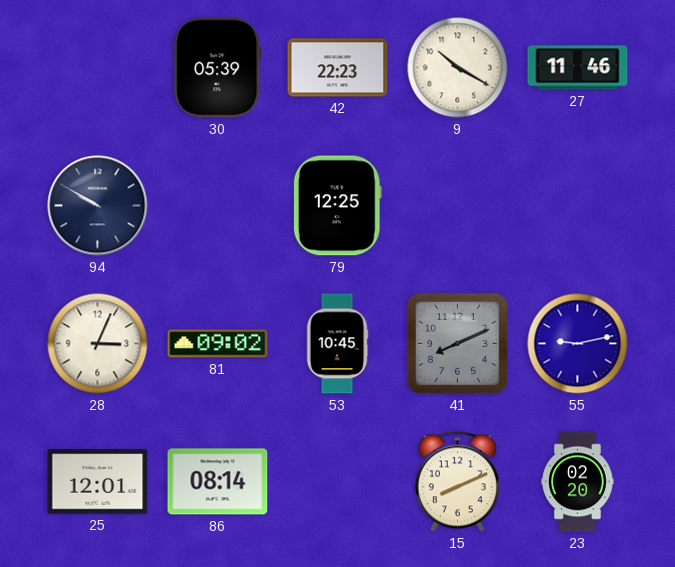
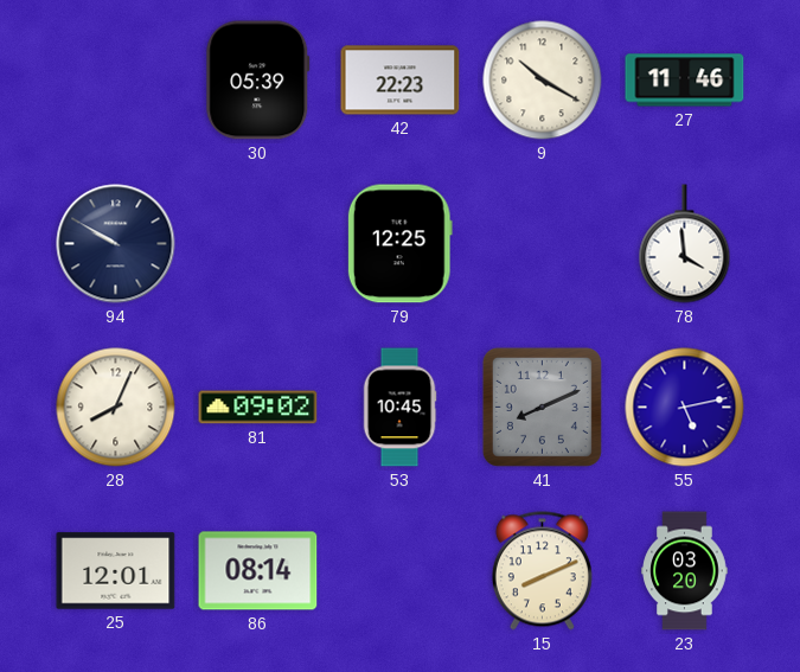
78: none -> 3:59
28: 3:04 -> 8:04
55: 9:13 -> 5:13
23: 02:20 -> 03:20
